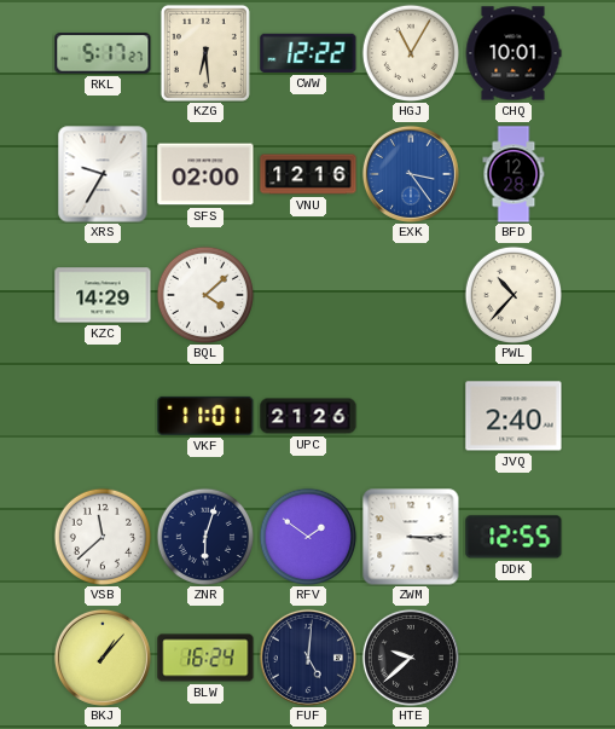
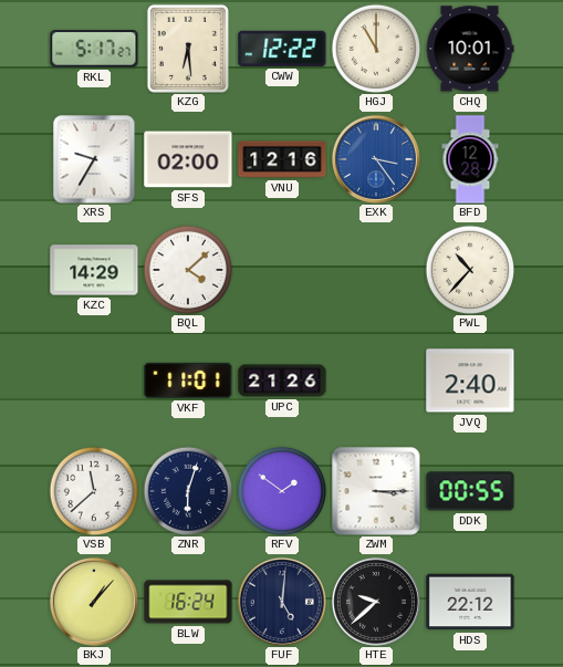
HGJ: 11:05 -> 11:00
DDK: 12:55 -> 00:55
HDS: none -> 22:12
